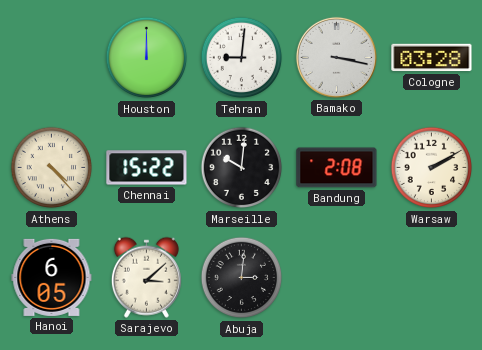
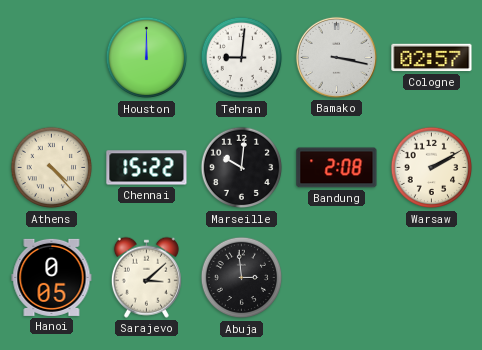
Cologne: 03:28 -> 02:57
Hanoi: 6:05 -> 0:05
Abuja: 3:01 -> 2:59
